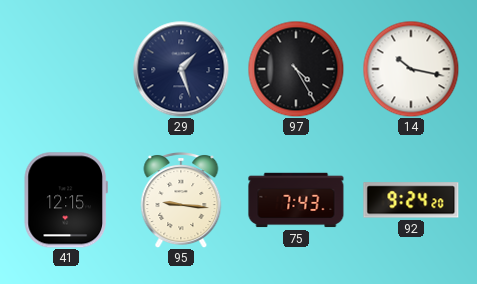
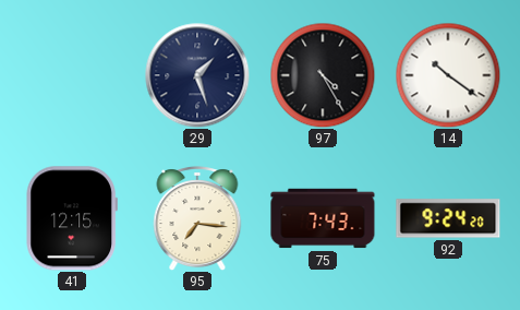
14: 10:17 -> 10:21
95: 9:16 -> 7:16
